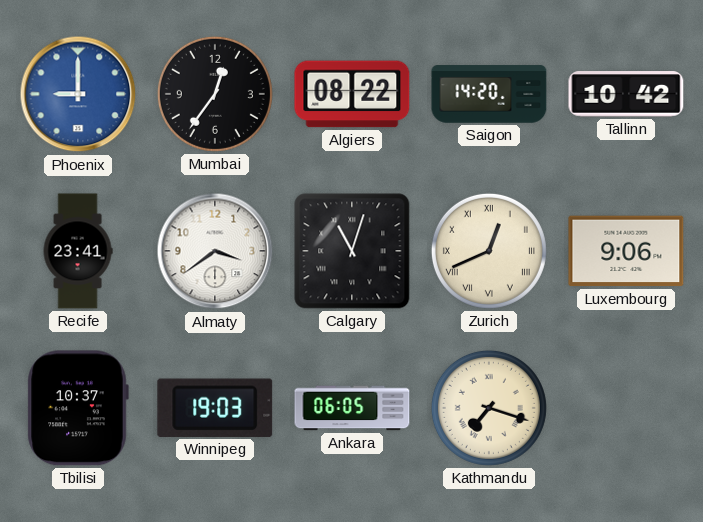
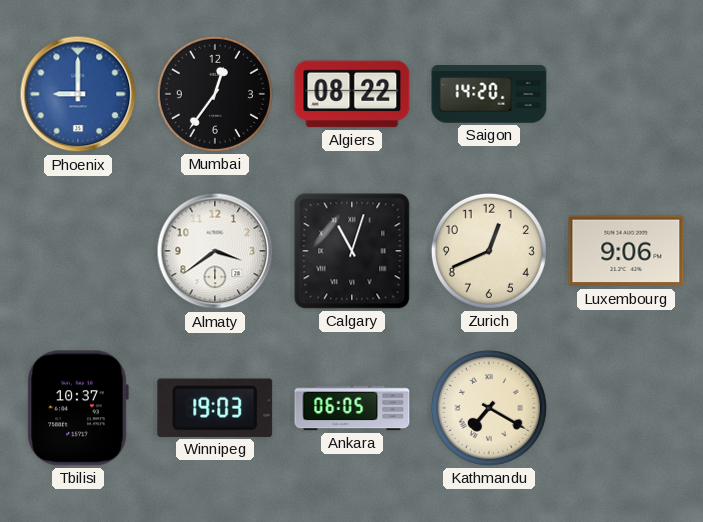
Tallinn: 10:42 -> none
Recife: 23:41 -> none
Zurich numerals: Roman -> Arabic
Kathmandu: 7:18 -> 7:20
